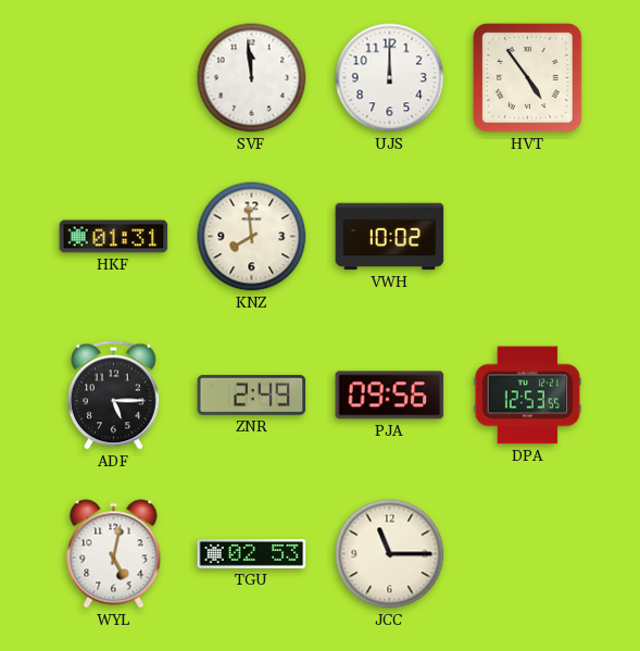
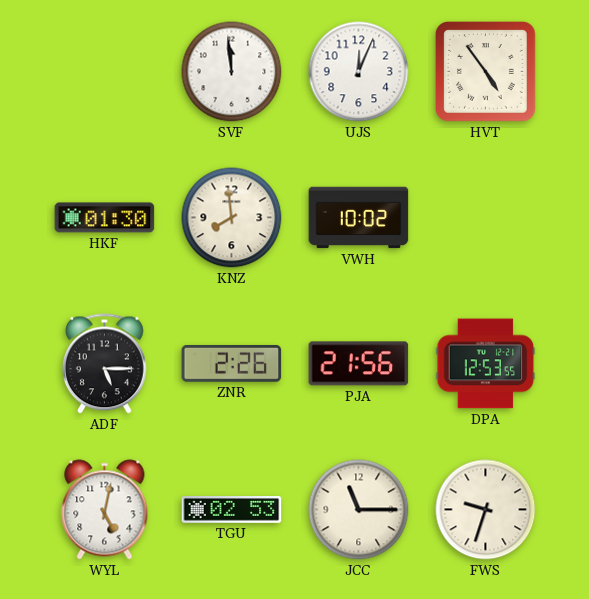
UJS: 12:00 -> 12:04
HKF: 01:31 -> 01:30
ZNR: 2:49 -> 2:26
PJA: 09:56 -> 21:56
FWS: none -> 9:33
